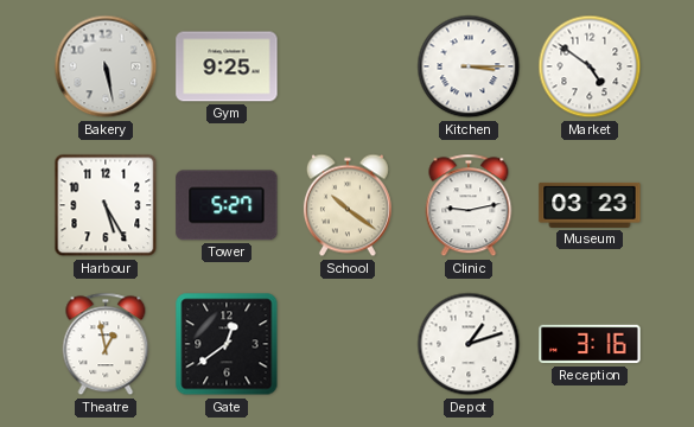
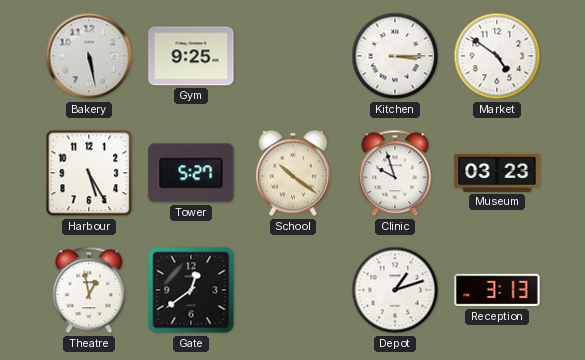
Clinic: 9:13 -> 9:57
Reception: 3:16 -> 3:13
